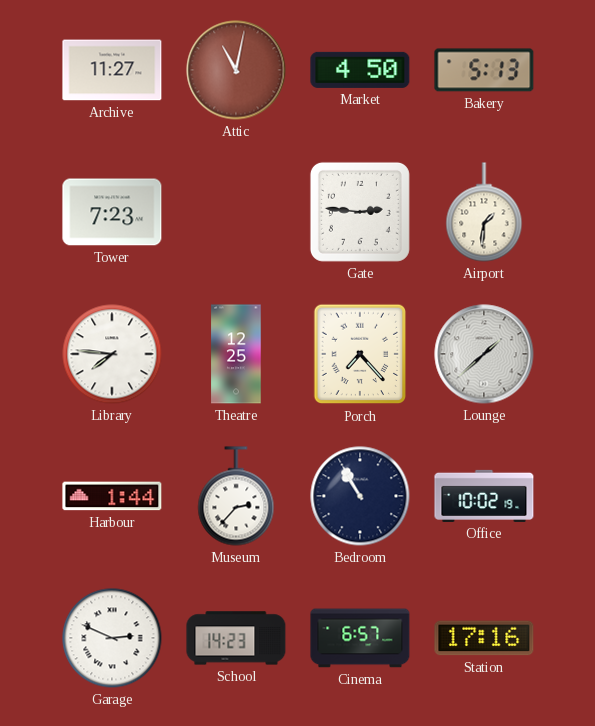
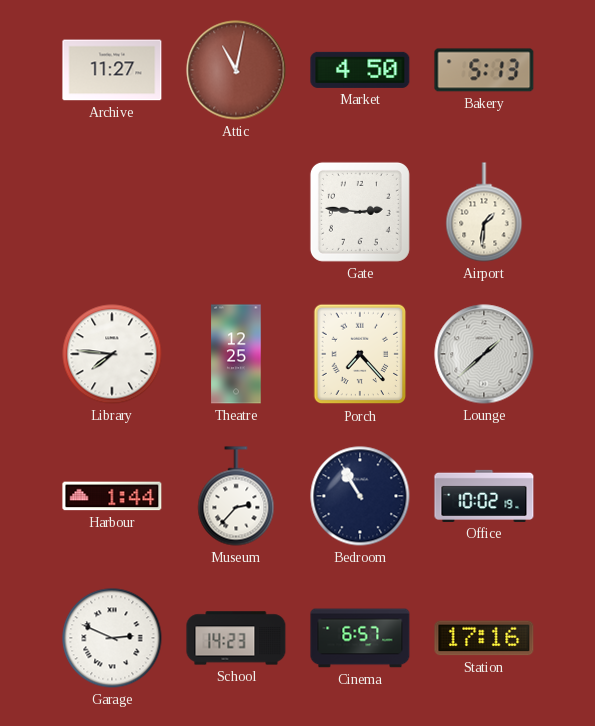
Tower: 7:23 -> none
